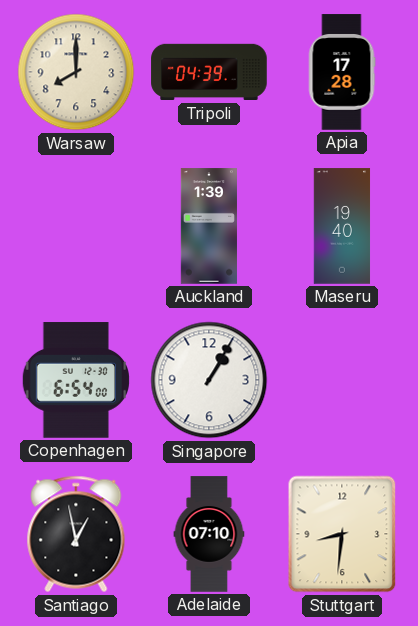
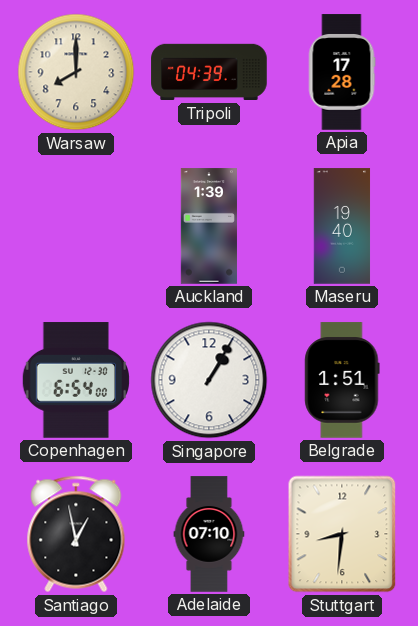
Belgrade: none -> 1:51
